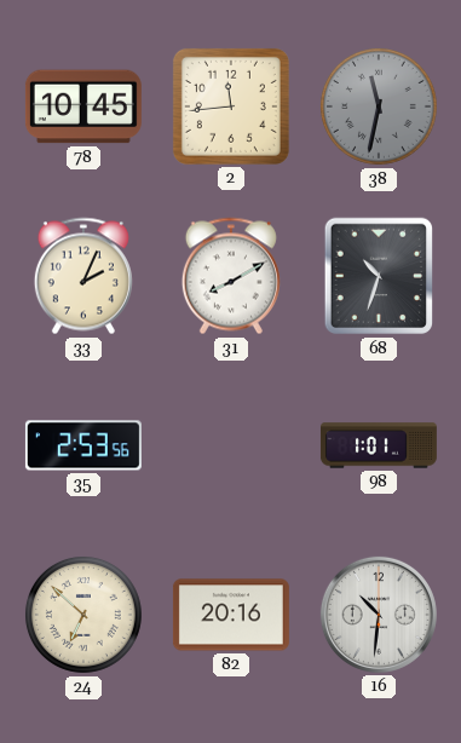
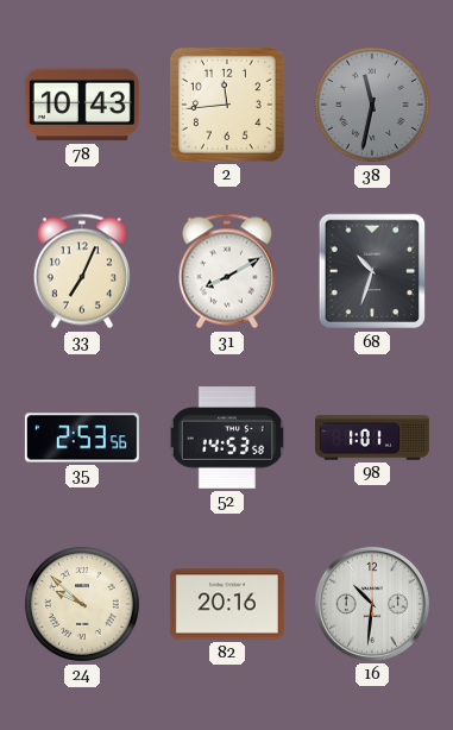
78: 10:45 -> 10:43
33: 2:04 -> 7:04
52: none -> 14:53
24: 6:52 -> 9:52
